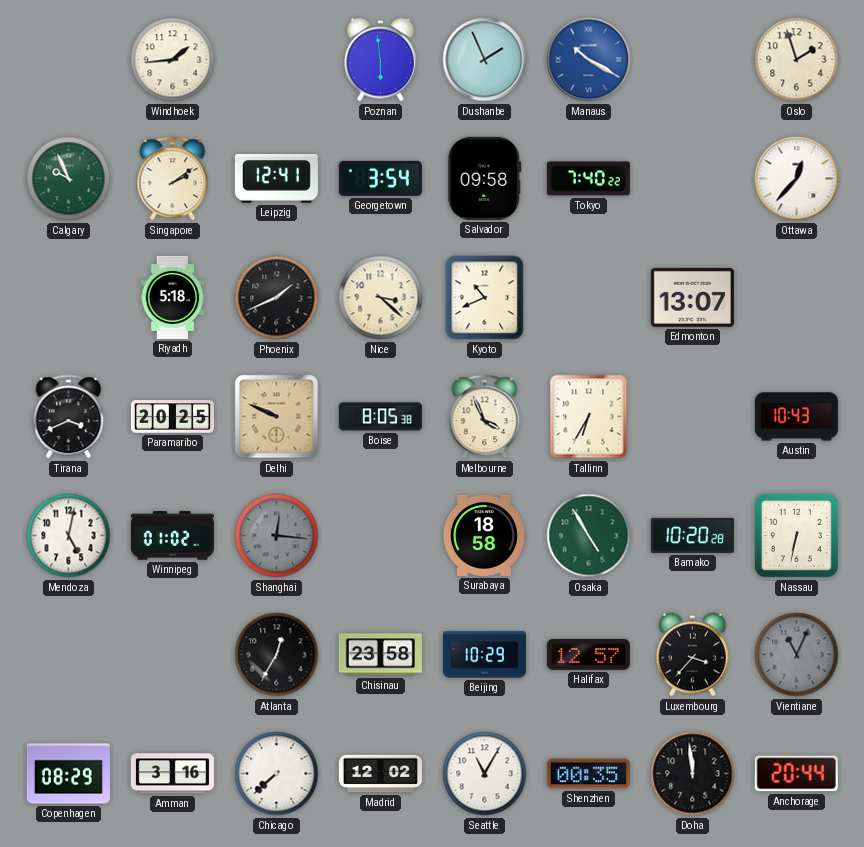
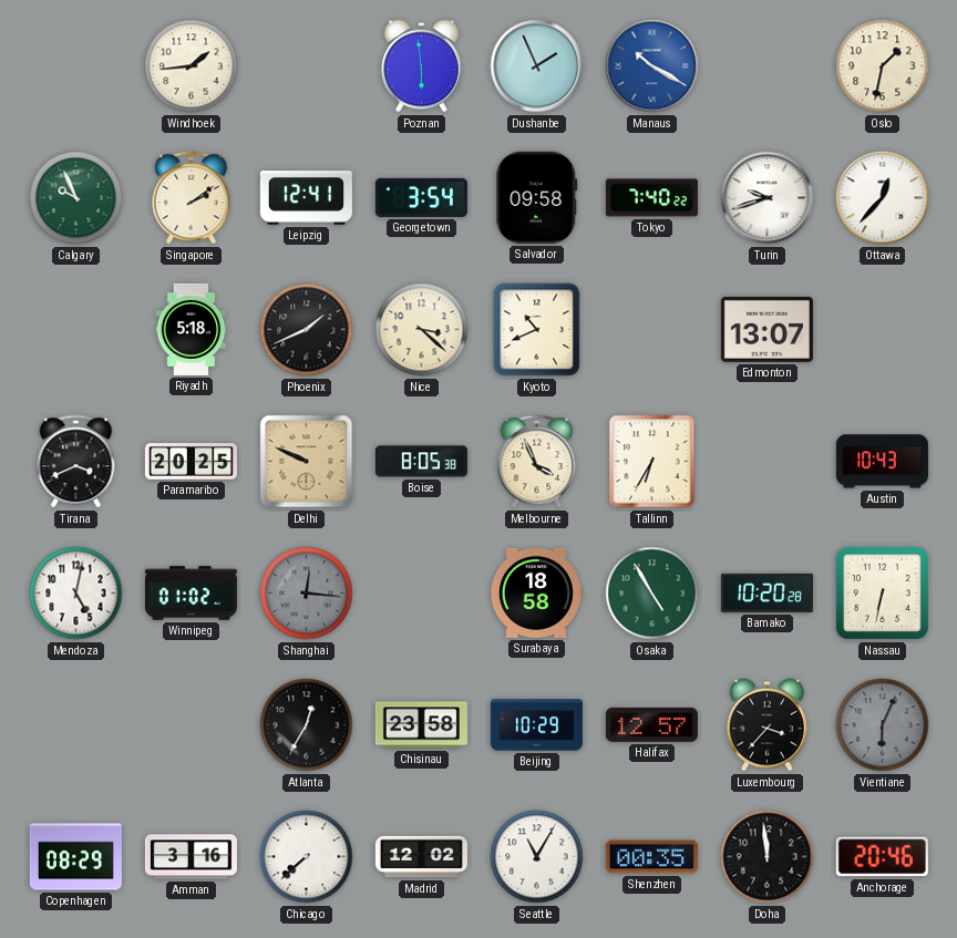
Oslo: 1:57 -> 1:32
Turin: none -> 9:42
Vientiane: 11:04 -> 6:04
Anchorage: 20:44 -> 20:46
